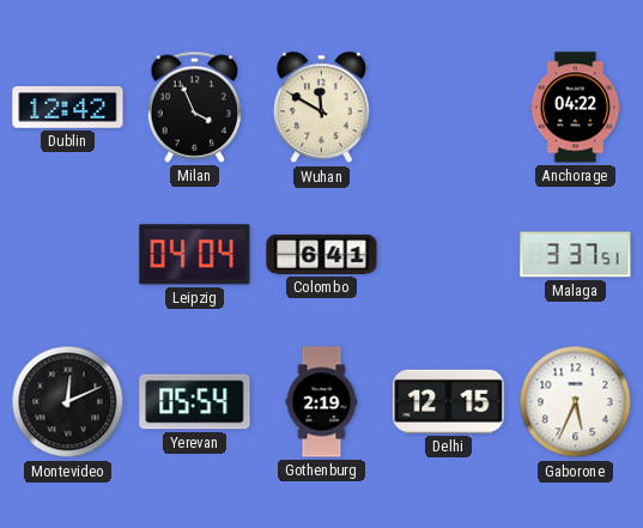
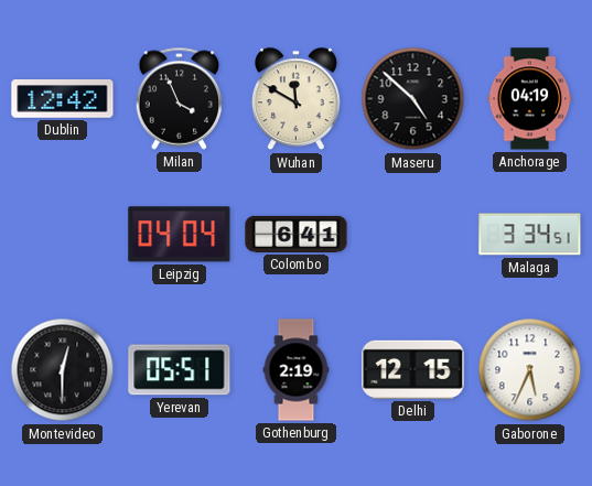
Maseru: none -> 4:52
Anchorage: 04:22 -> 04:19
Malaga: 3:37 -> 3:34
Montevideo: 12:11 -> 12:30
Yerevan: 05:54 -> 05:51
